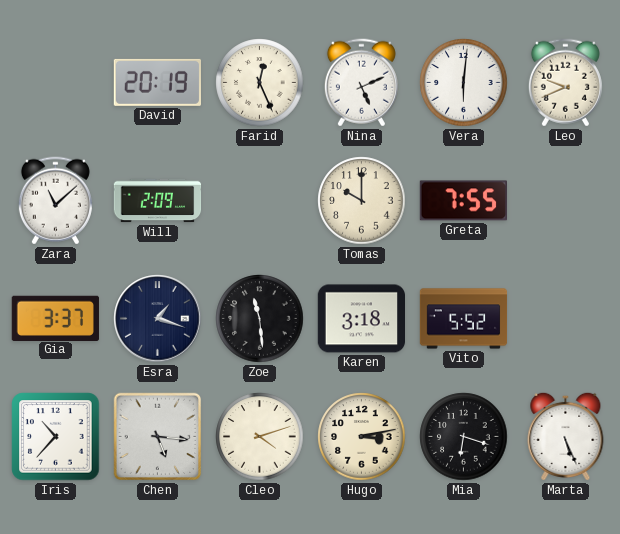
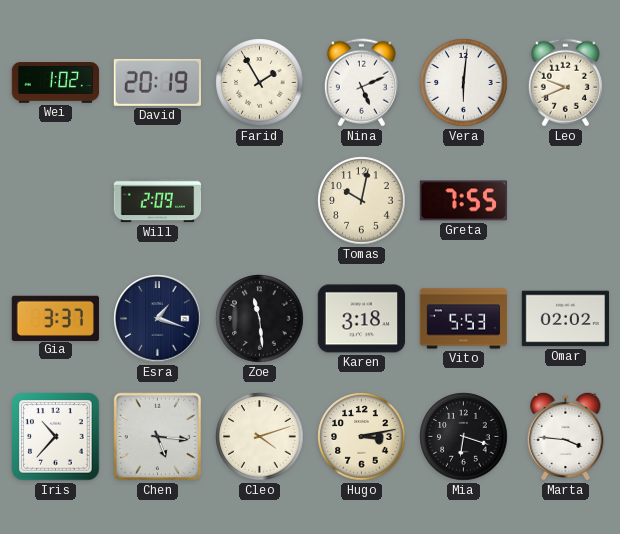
Wei: none -> 1:02
Farid: 12:26 -> 1:55
Zara: 11:08 -> none
Tomas: 10:00 -> 10:02
Vito: 5:52 -> 5:53
Omar: none -> 02:02
Marta: 5:26 -> 3:46
